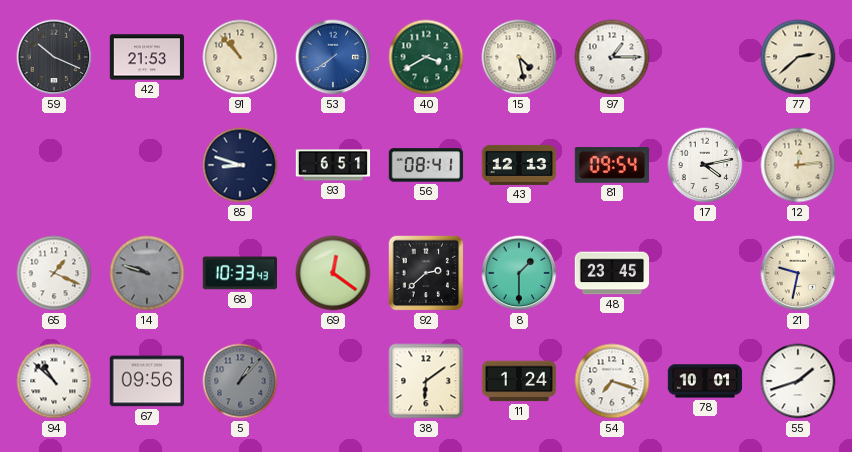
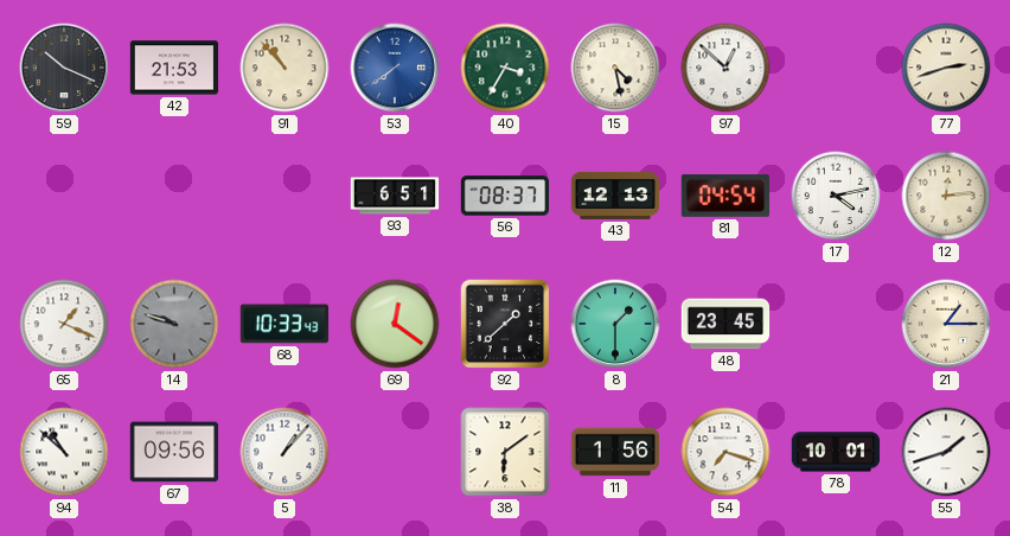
40: 3:40 -> 3:35
97: 1:15 -> 12:52
77: 2:38 -> 2:42
85: 8:48 -> none
56: 08:41 -> 08:37
81: 09:54 -> 04:54
92: 2:38 -> 1:38
21: 9:32 -> 1:15
5 dial: grey -> white
11: 1:24 -> 1:56
